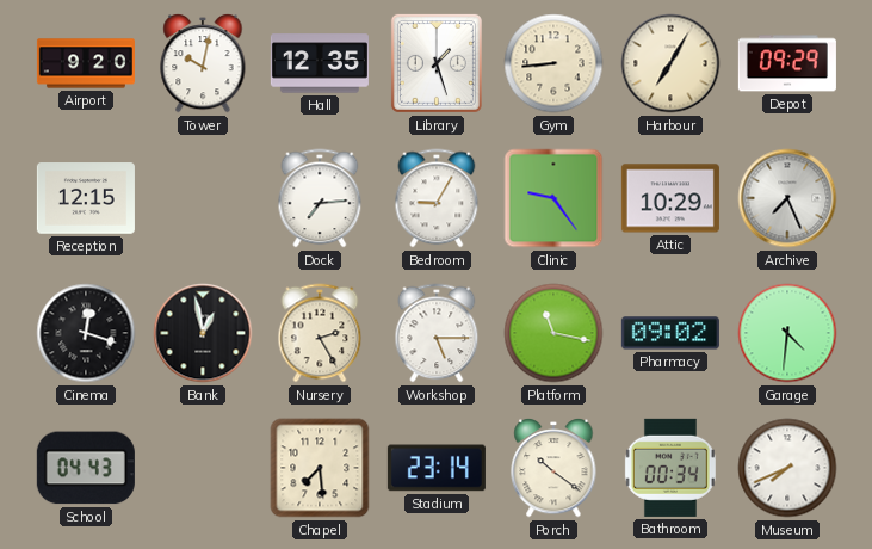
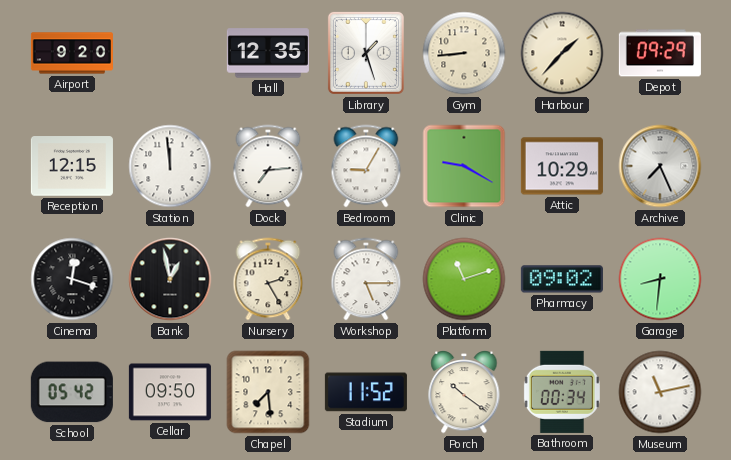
Tower: 10:02 -> none
Harbour: 7:05 -> 1:37
Station: none -> 11:59
Clinic: 9:24 -> 9:20
Platform: 11:17 -> 11:12
Garage: 4:31 -> 8:31
School: 04:43 -> 05:42
Cellar: none -> 09:50
Stadium: 23:14 -> 11:52
Museum: 7:41 -> 11:13
